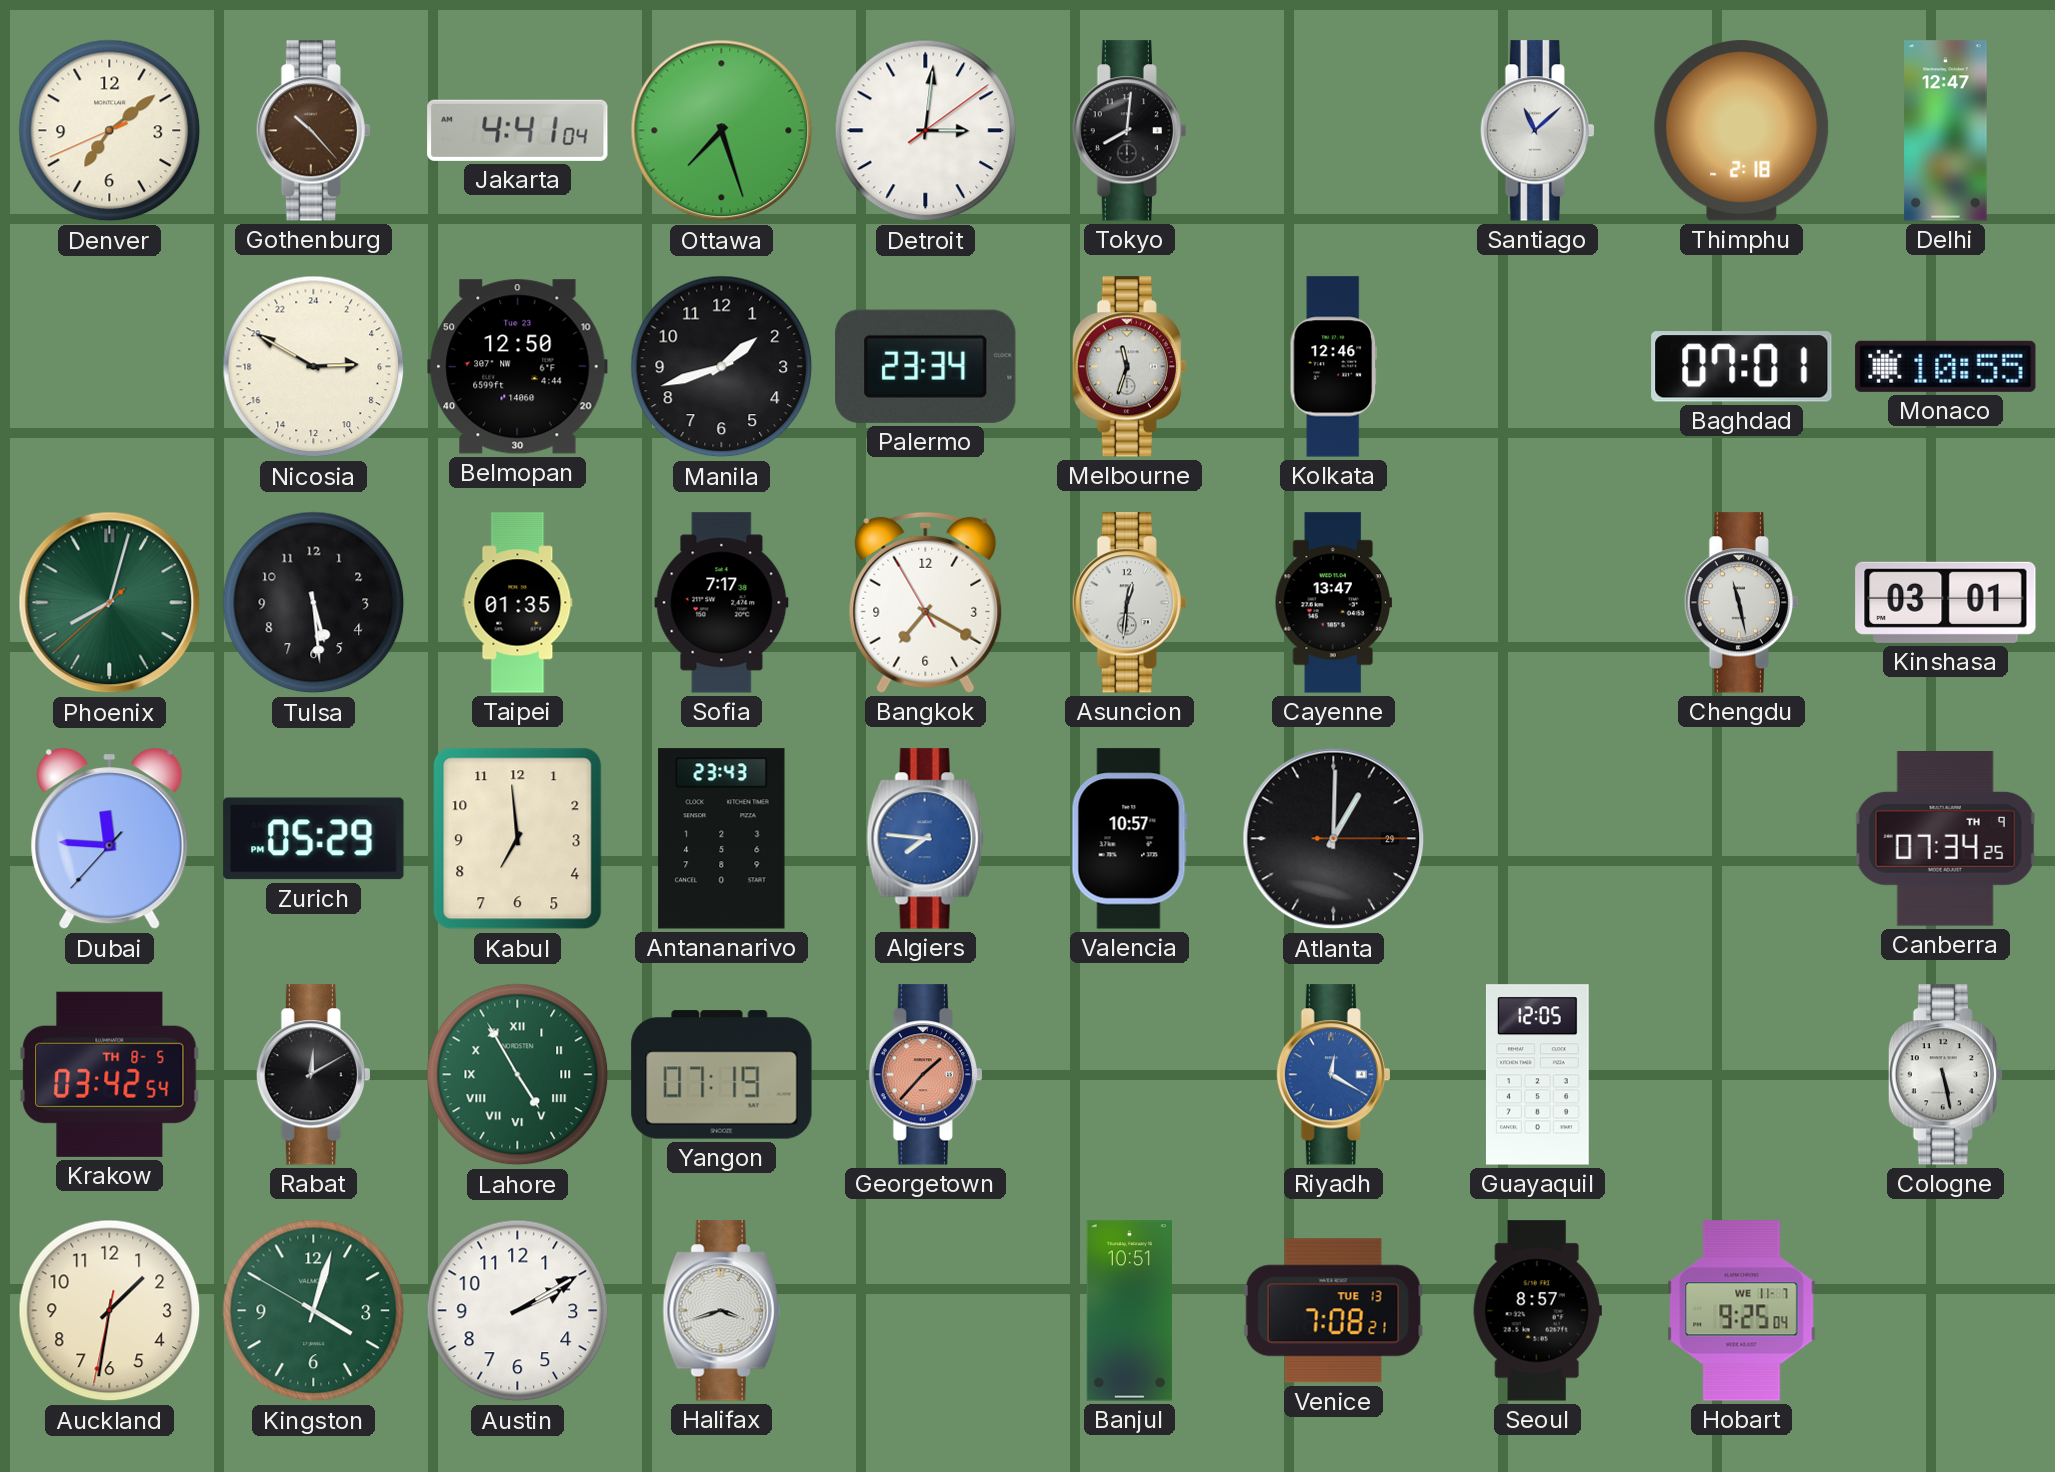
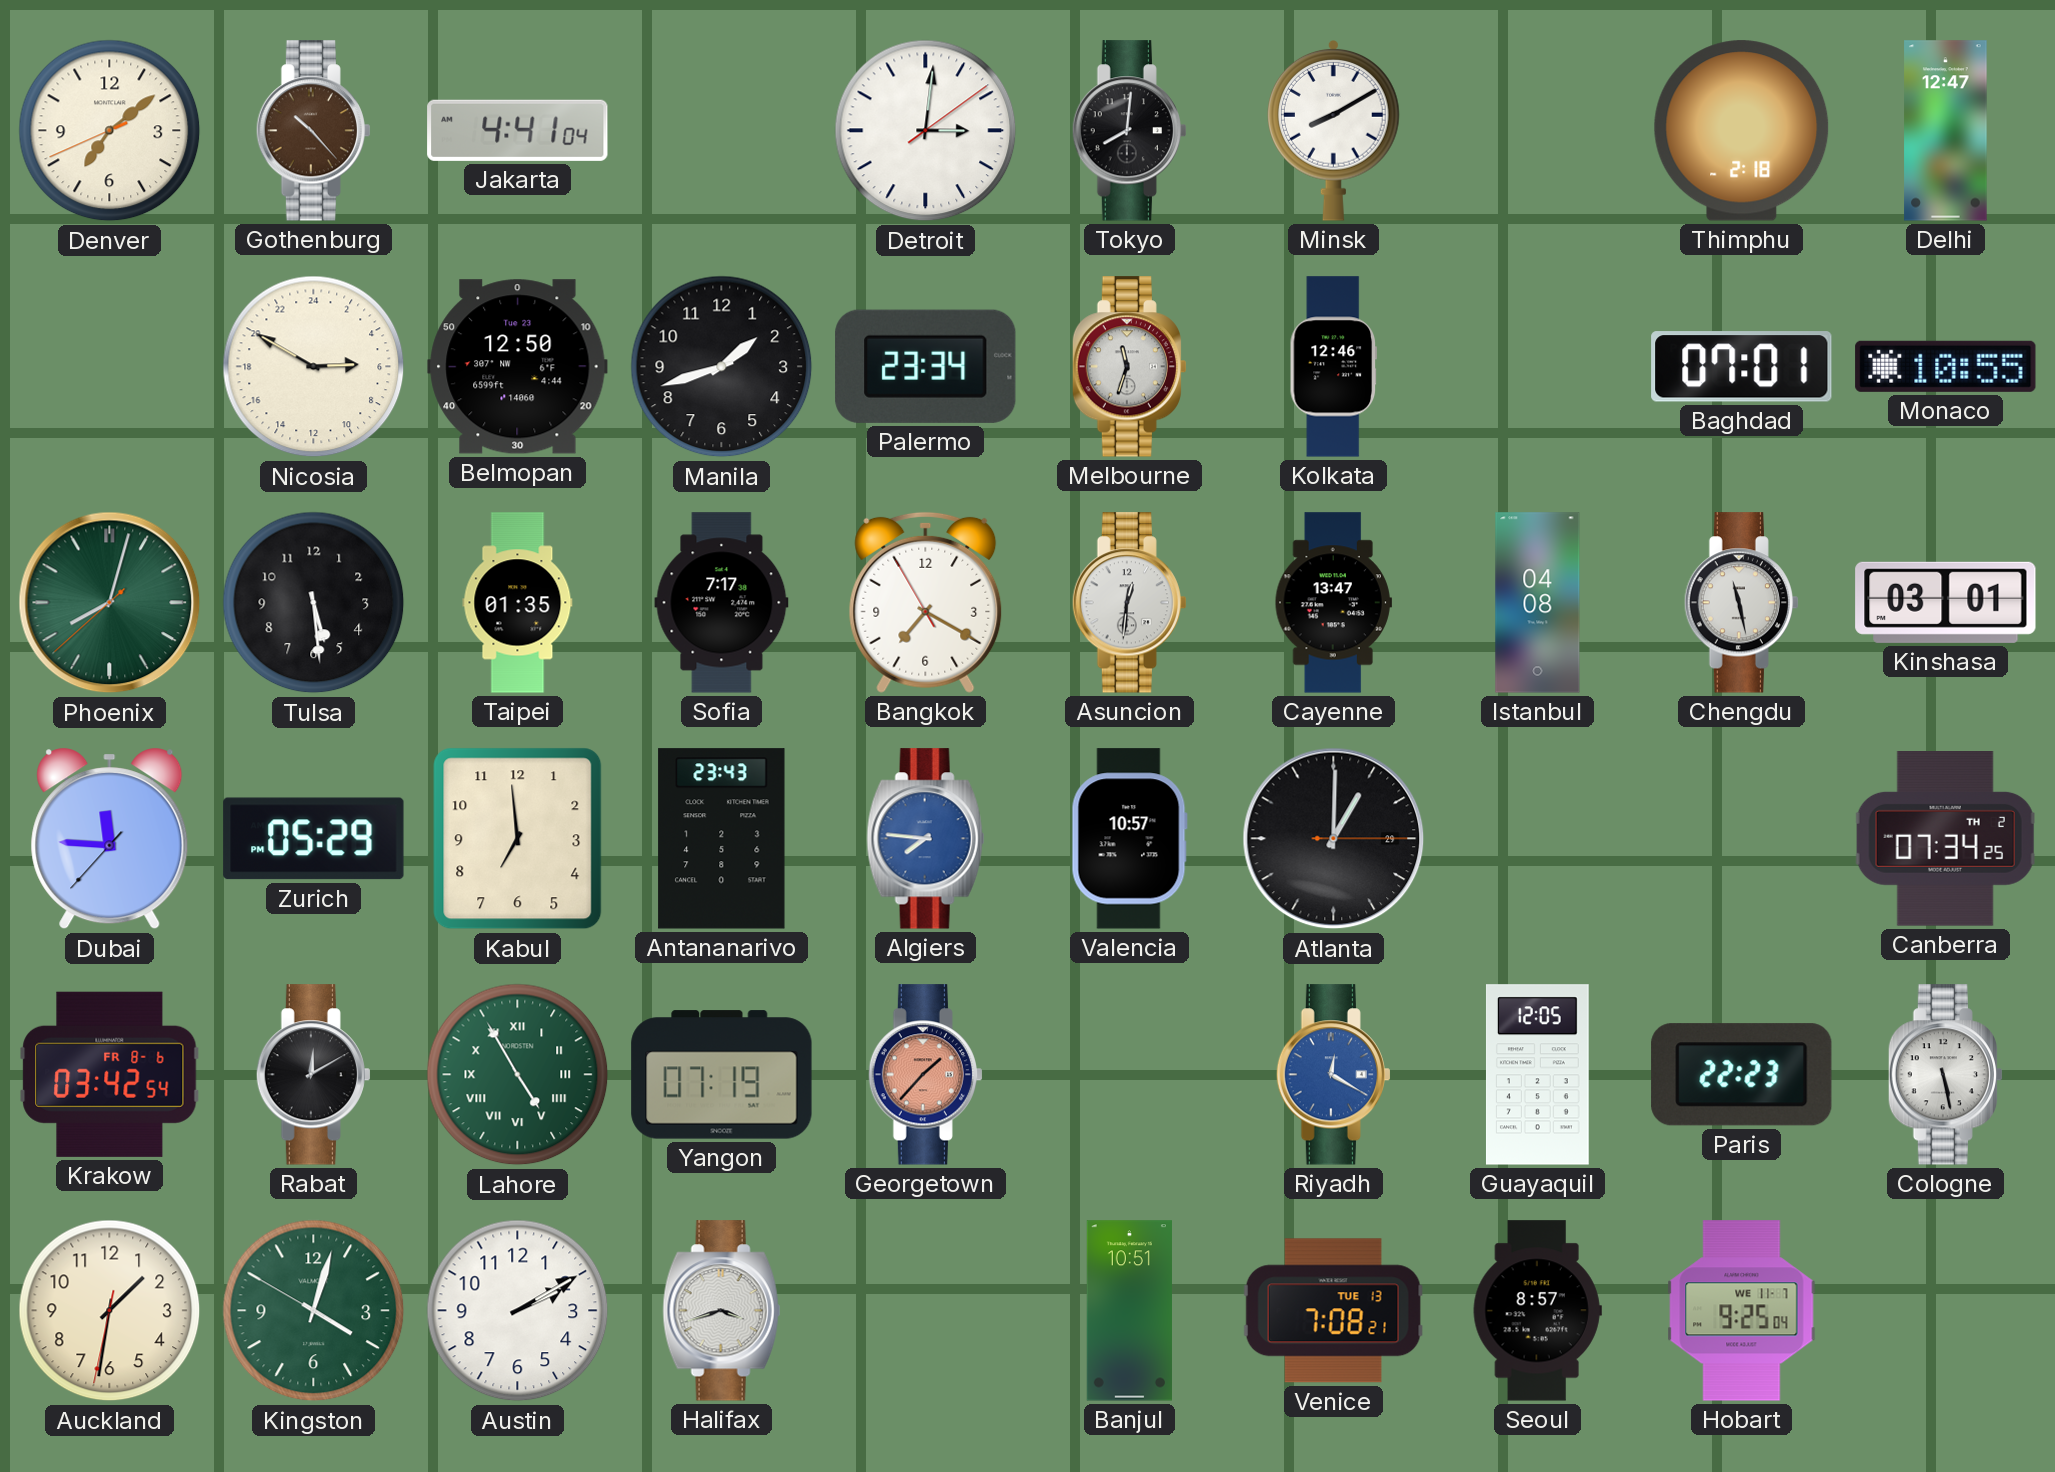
Ottawa: 7:27 -> none
Minsk: none -> 8:10
Santiago: 11:08 -> none
Istanbul: none -> 04:08
Canberra date: TH 9 -> TH 2
Krakow date: TH 8-5 -> FR 8-6
Paris: none -> 22:23
